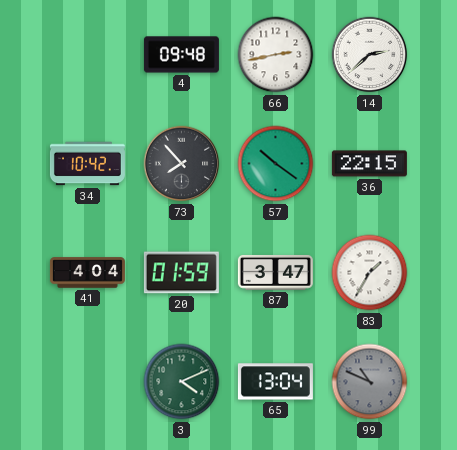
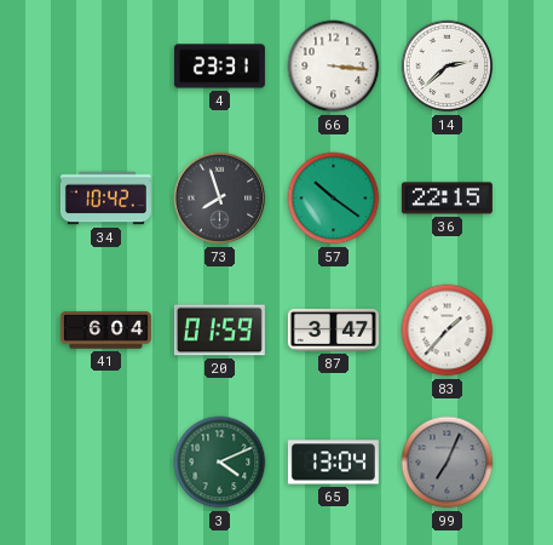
4: 09:48 -> 23:31
66: 2:43 -> 3:16
73: 7:53 -> 7:57
41: 4:04 -> 6:04
83: 1:35 -> 1:37
99: 10:49 -> 7:04
